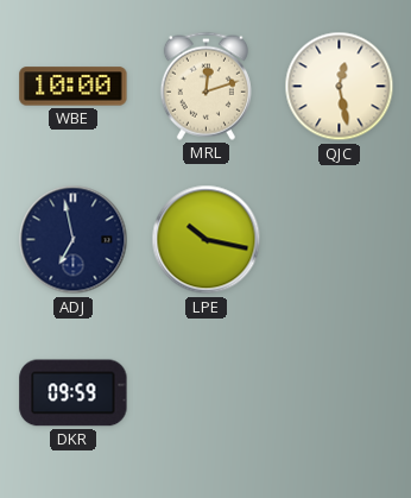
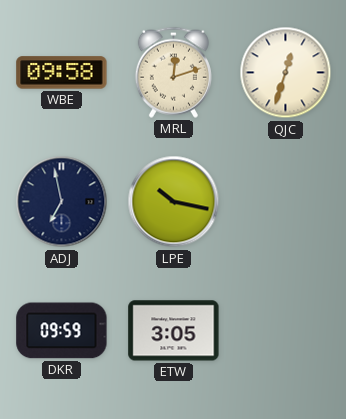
WBE: 10:00 -> 09:58
QJC: 12:28 -> 12:33
ETW: none -> 3:05
